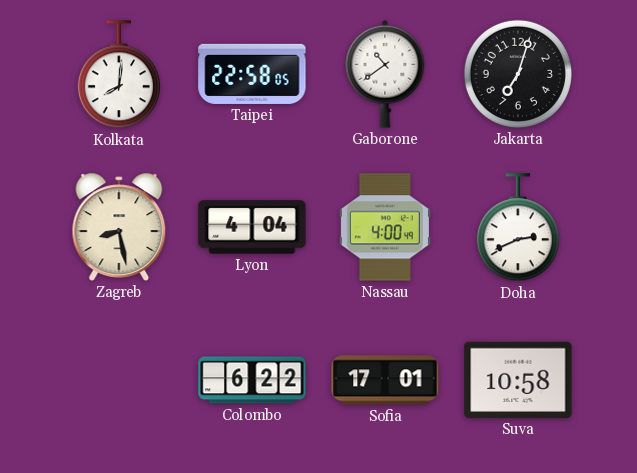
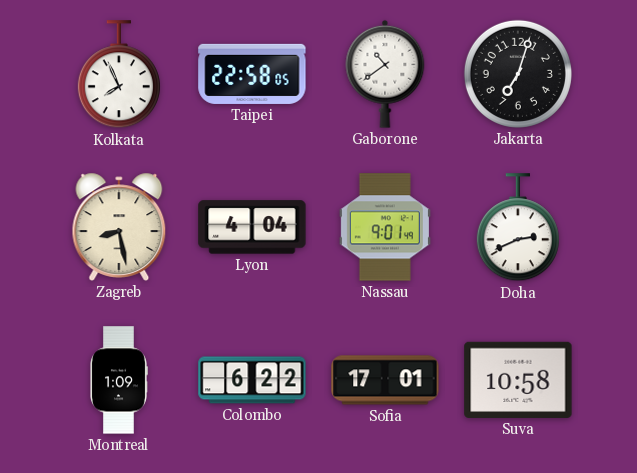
Kolkata: 8:01 -> 7:56
Nassau: 4:00 -> 9:01
Montreal: none -> 1:09
